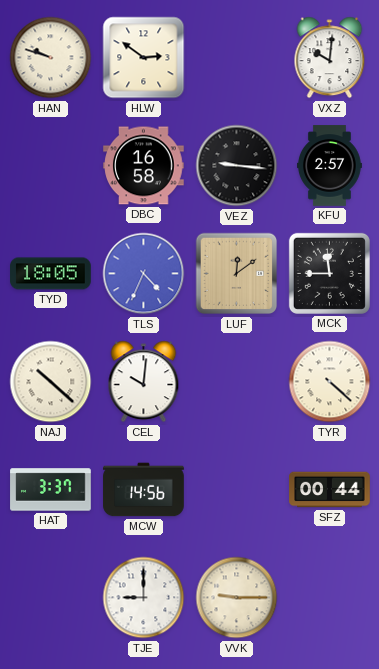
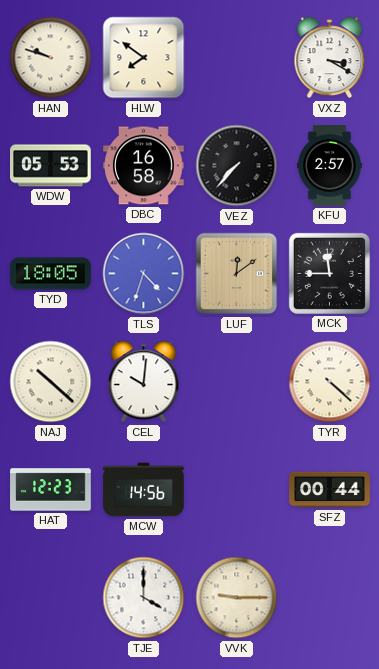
HLW: 2:51 -> 7:51
VXZ: 10:01 -> 3:20
WDW: none -> 05:53
VEZ: 9:16 -> 7:37
TLS: 4:34 -> 4:33
HAT: 3:37 -> 12:23
TJE: 9:00 -> 4:00
